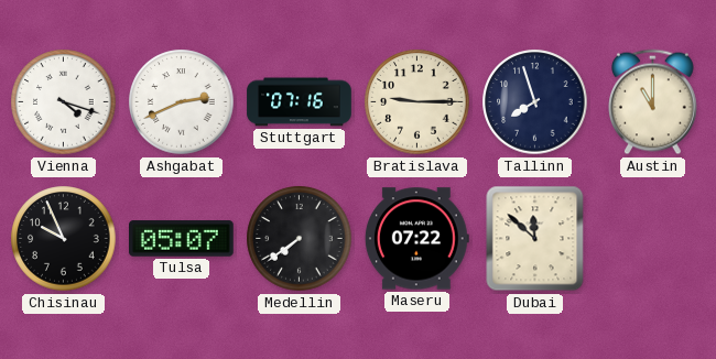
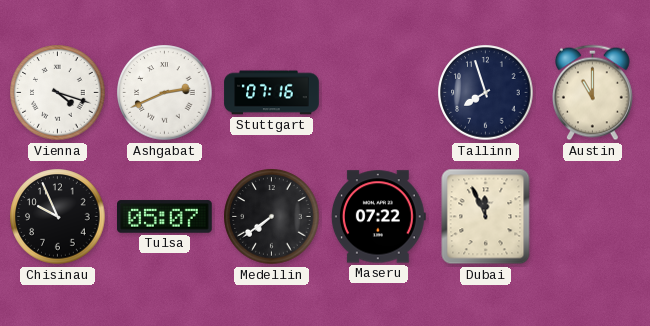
Bratislava: 9:15 -> none
Dubai: 11:52 -> 11:56
